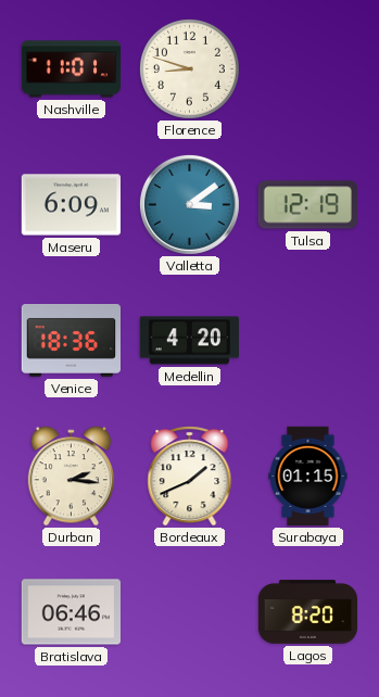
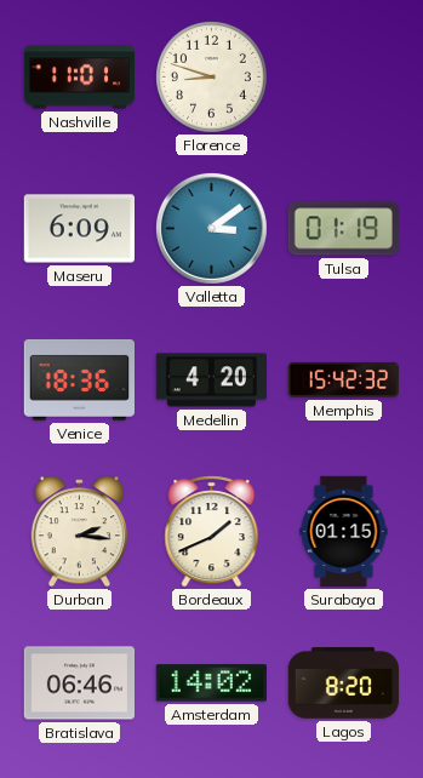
Tulsa: 12:19 -> 01:19
Memphis: none -> 15:42
Amsterdam: none -> 14:02
